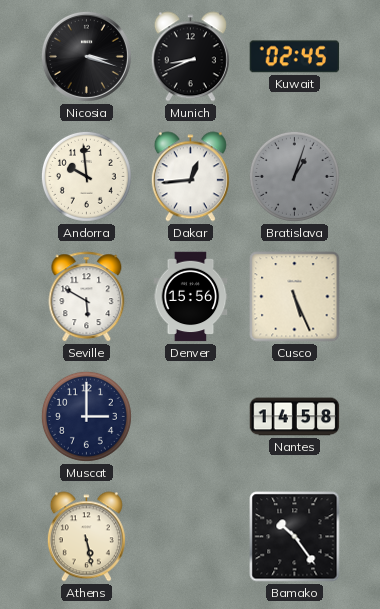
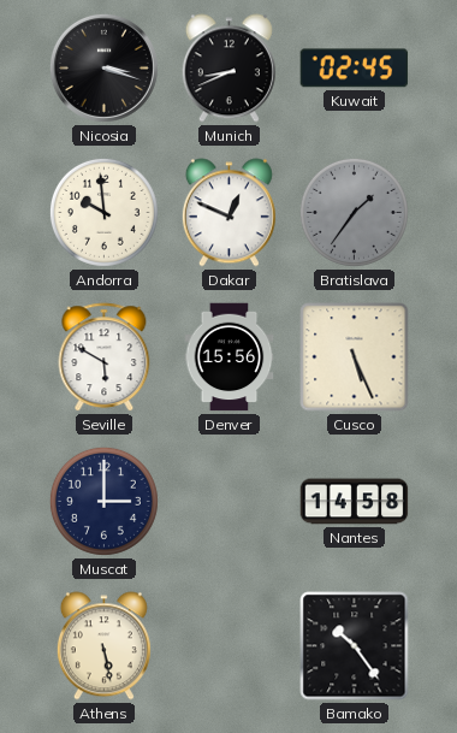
Dakar: 12:44 -> 12:49
Bratislava: 1:03 -> 1:36
